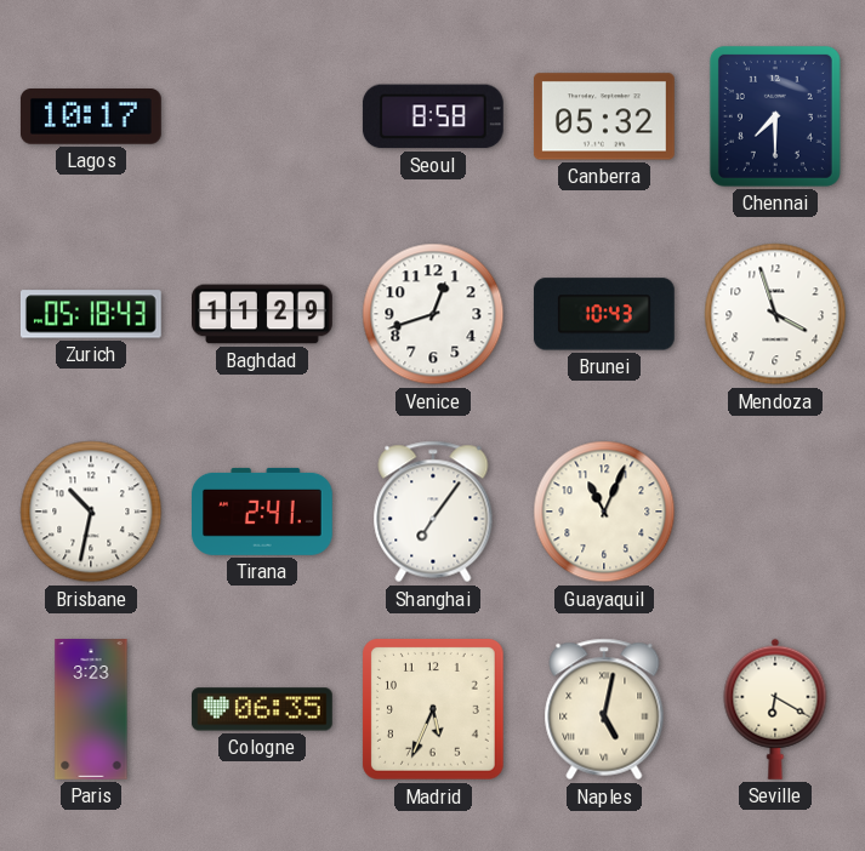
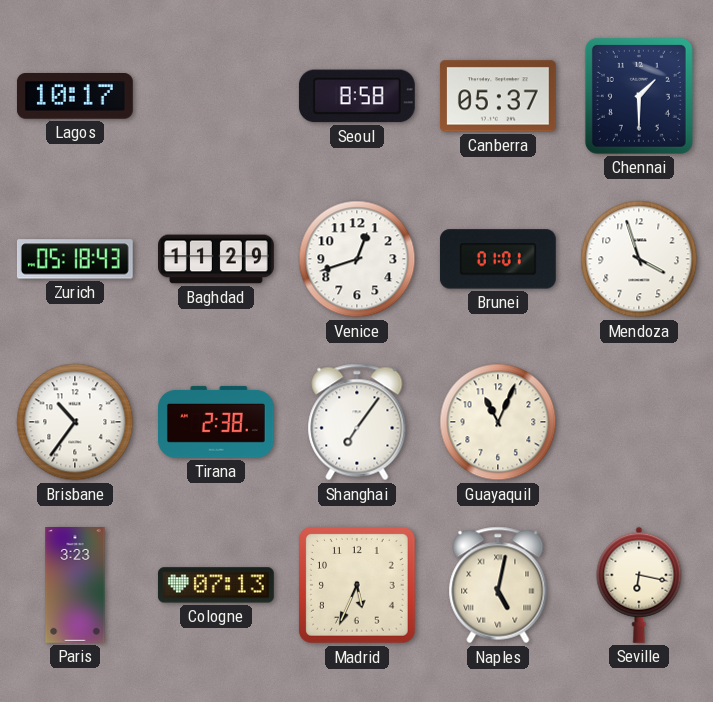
Canberra: 05:32 -> 05:37
Chennai: 7:30 -> 1:30
Brunei: 10:43 -> 01:01
Brisbane: 10:32 -> 10:36
Tirana: 2:41 -> 2:38
Cologne: 06:35 -> 07:13
Seville: 6:20 -> 6:17
